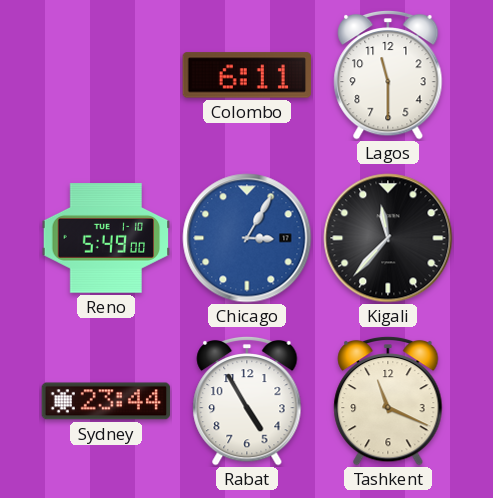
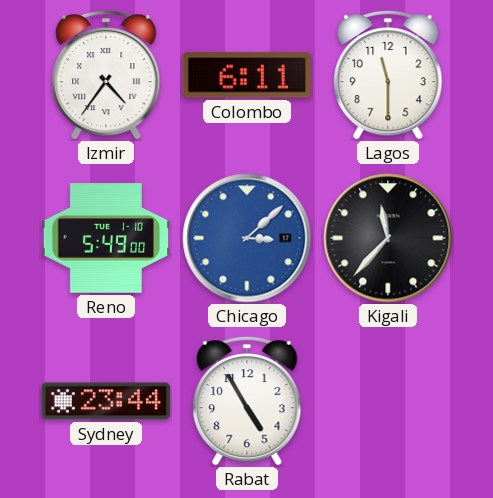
Izmir: none -> 4:36
Chicago: 3:05 -> 3:08
Tashkent: 11:19 -> none
